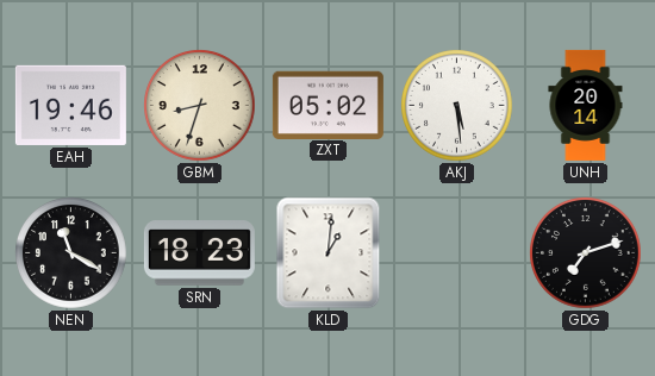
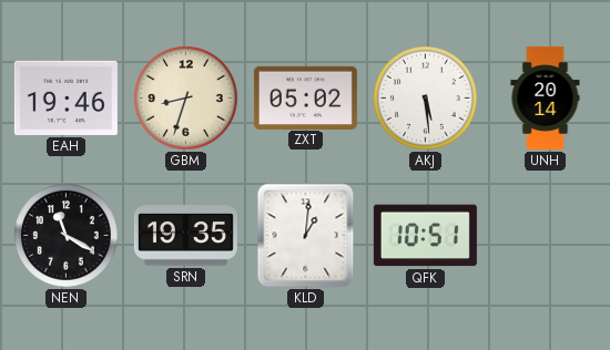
SRN: 18:23 -> 19:35
QFK: none -> 10:51
GDG: 7:12 -> none
